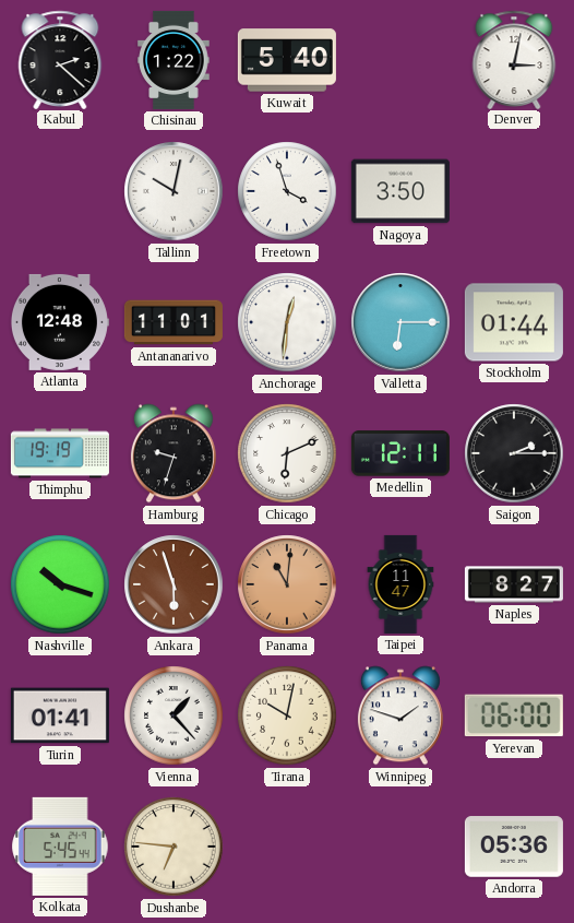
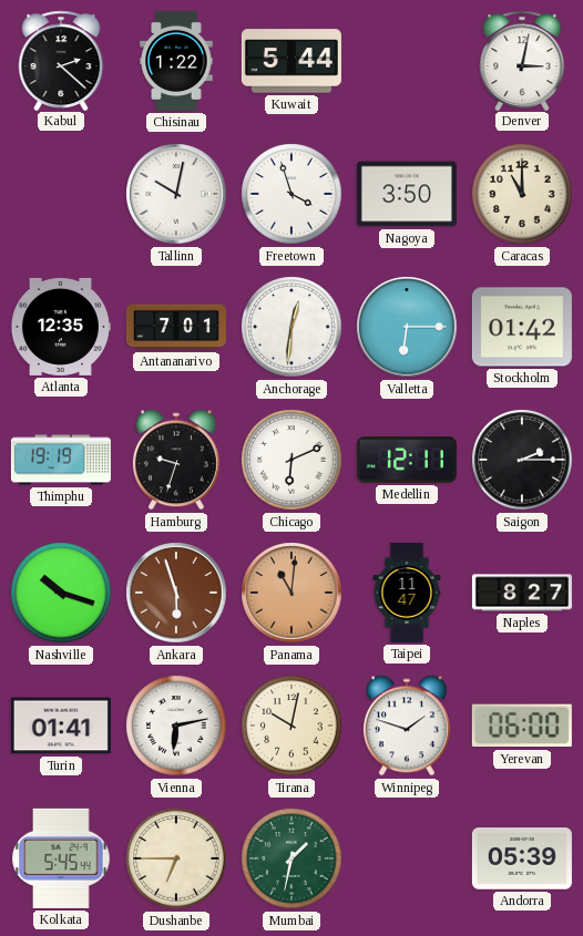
Kuwait: 5:40 -> 5:44
Caracas: none -> 11:00
Atlanta: 12:48 -> 12:35
Antananarivo: 11:01 -> 7:01
Stockholm: 01:44 -> 01:42
Vienna: 1:23 -> 6:13
Dushanbe: 6:46 -> 6:45
Mumbai: none -> 1:32
Andorra: 05:36 -> 05:39
